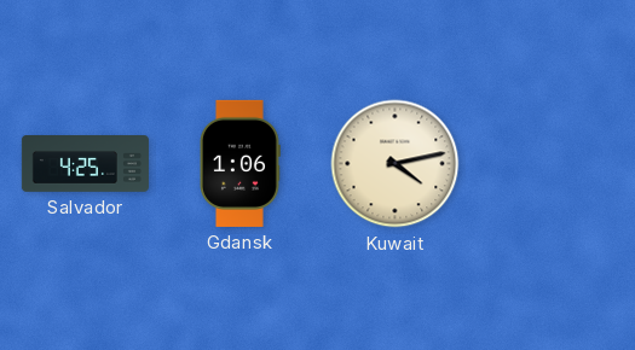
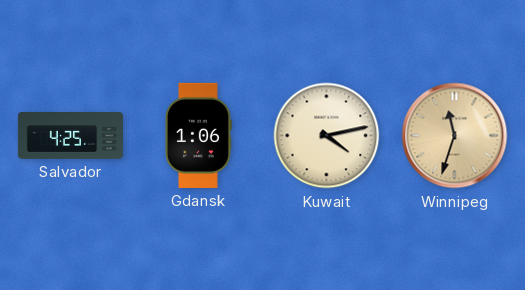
Winnipeg: none -> 11:33
